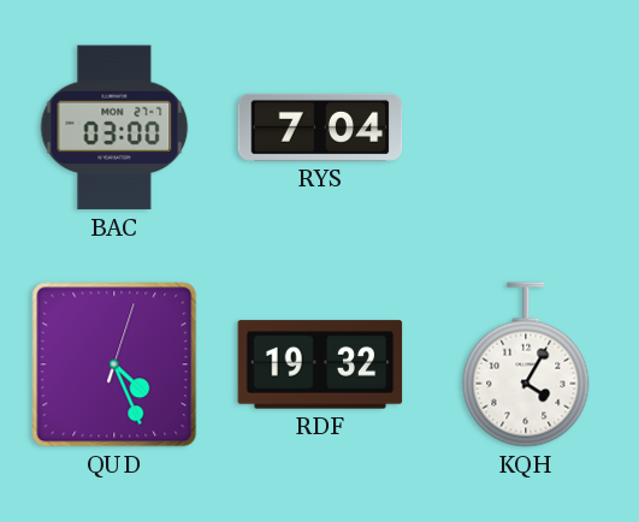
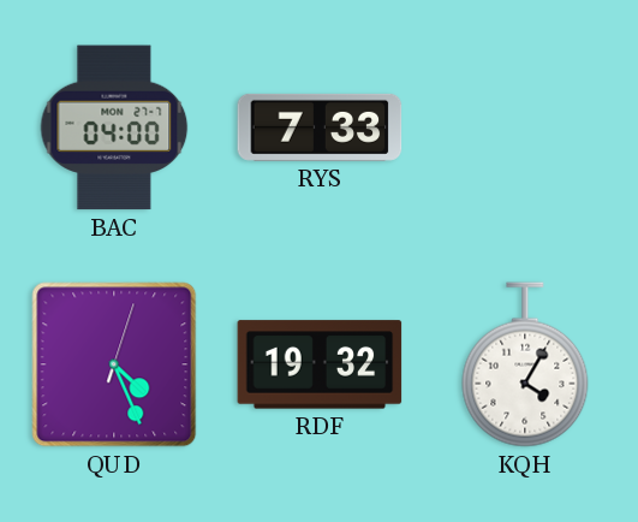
BAC: 03:00 -> 04:00
RYS: 7:04 -> 7:33
